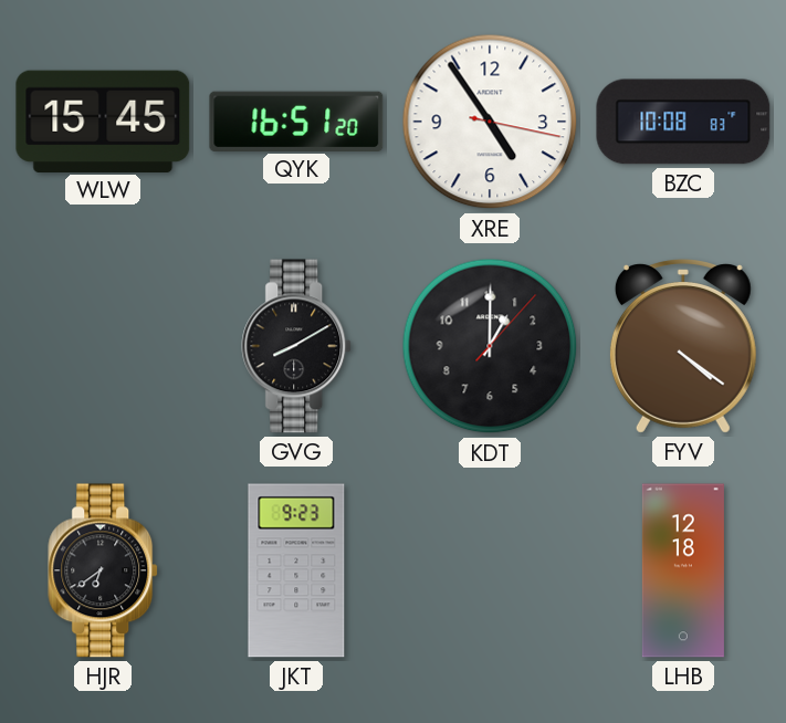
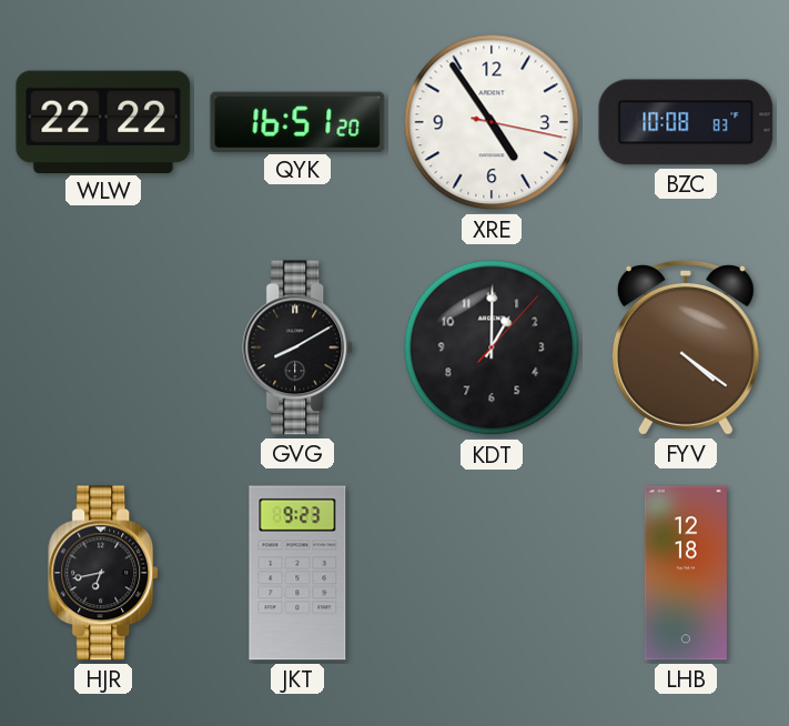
WLW: 15:45 -> 22:22
HJR: 6:39 -> 6:43
